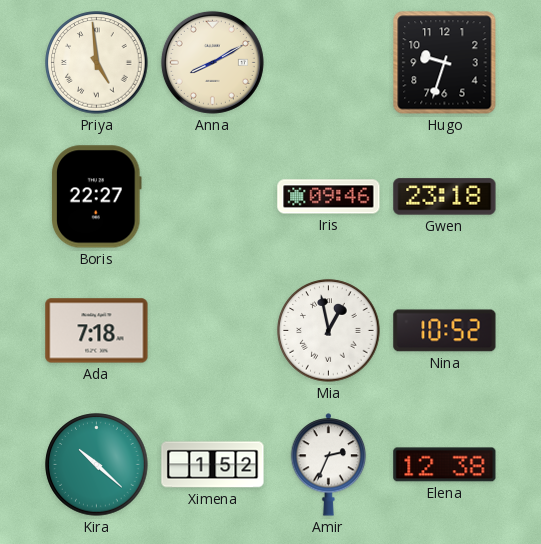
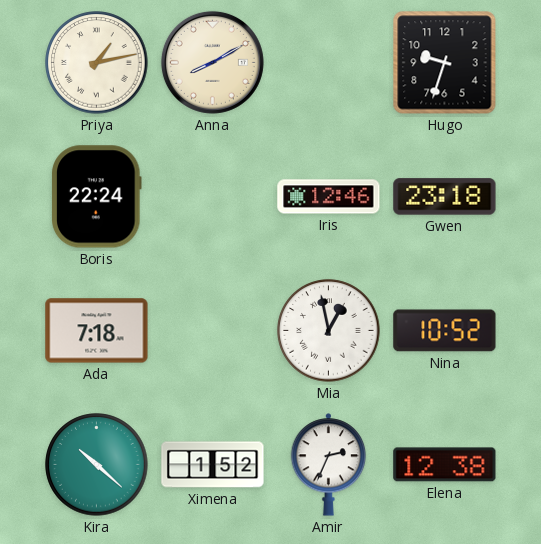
Priya: 4:59 -> 1:13
Boris: 22:27 -> 22:24
Iris: 09:46 -> 12:46
